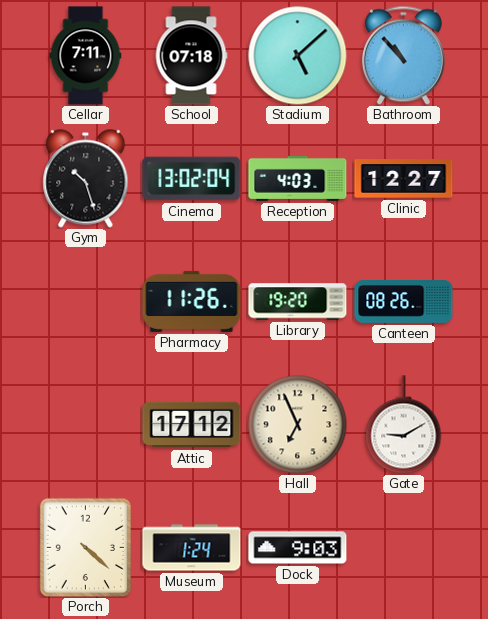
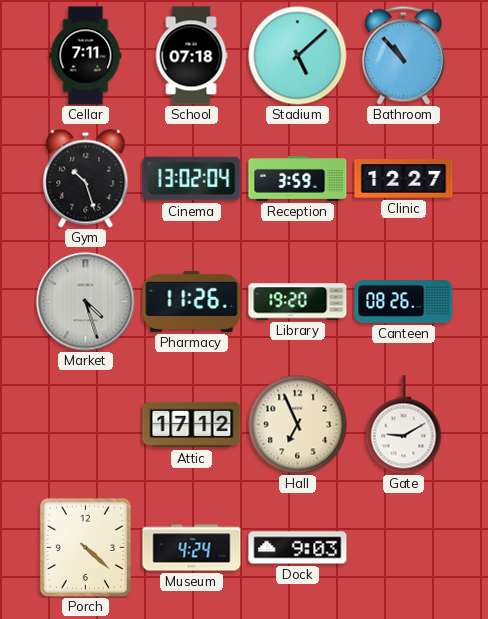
Reception: 4:03 -> 3:59
Market: none -> 4:27
Museum: 1:24 -> 4:24
